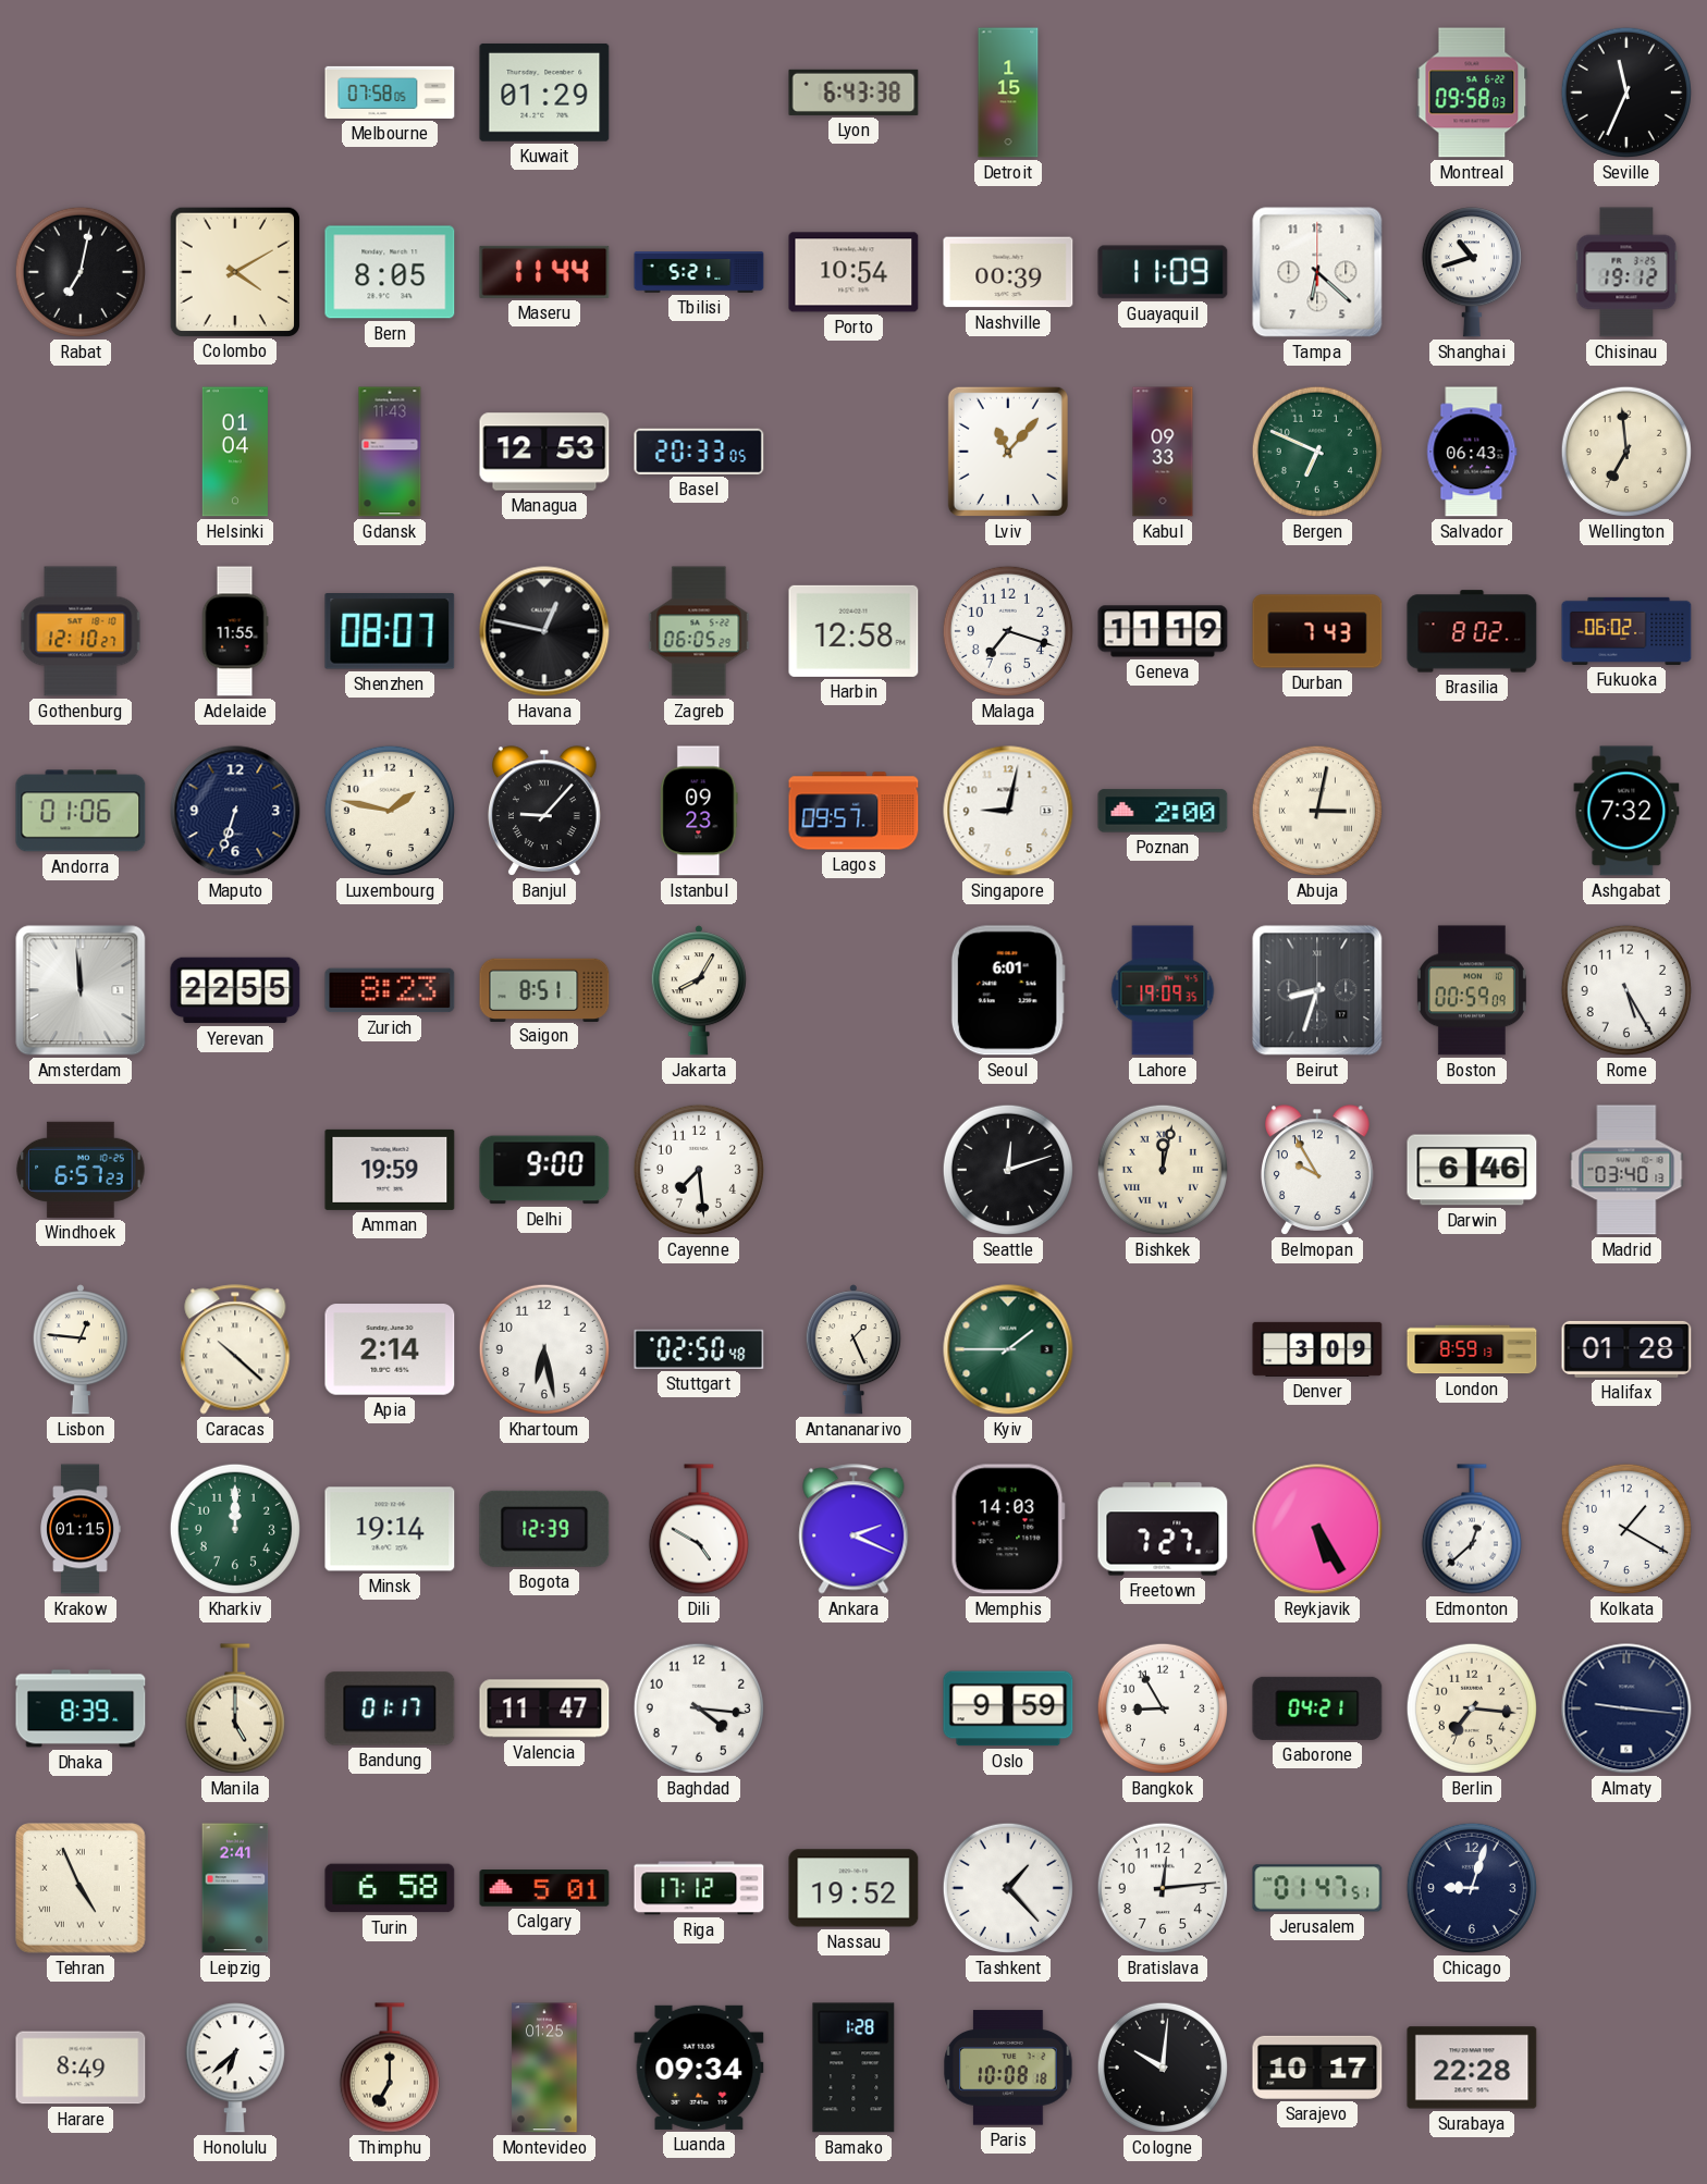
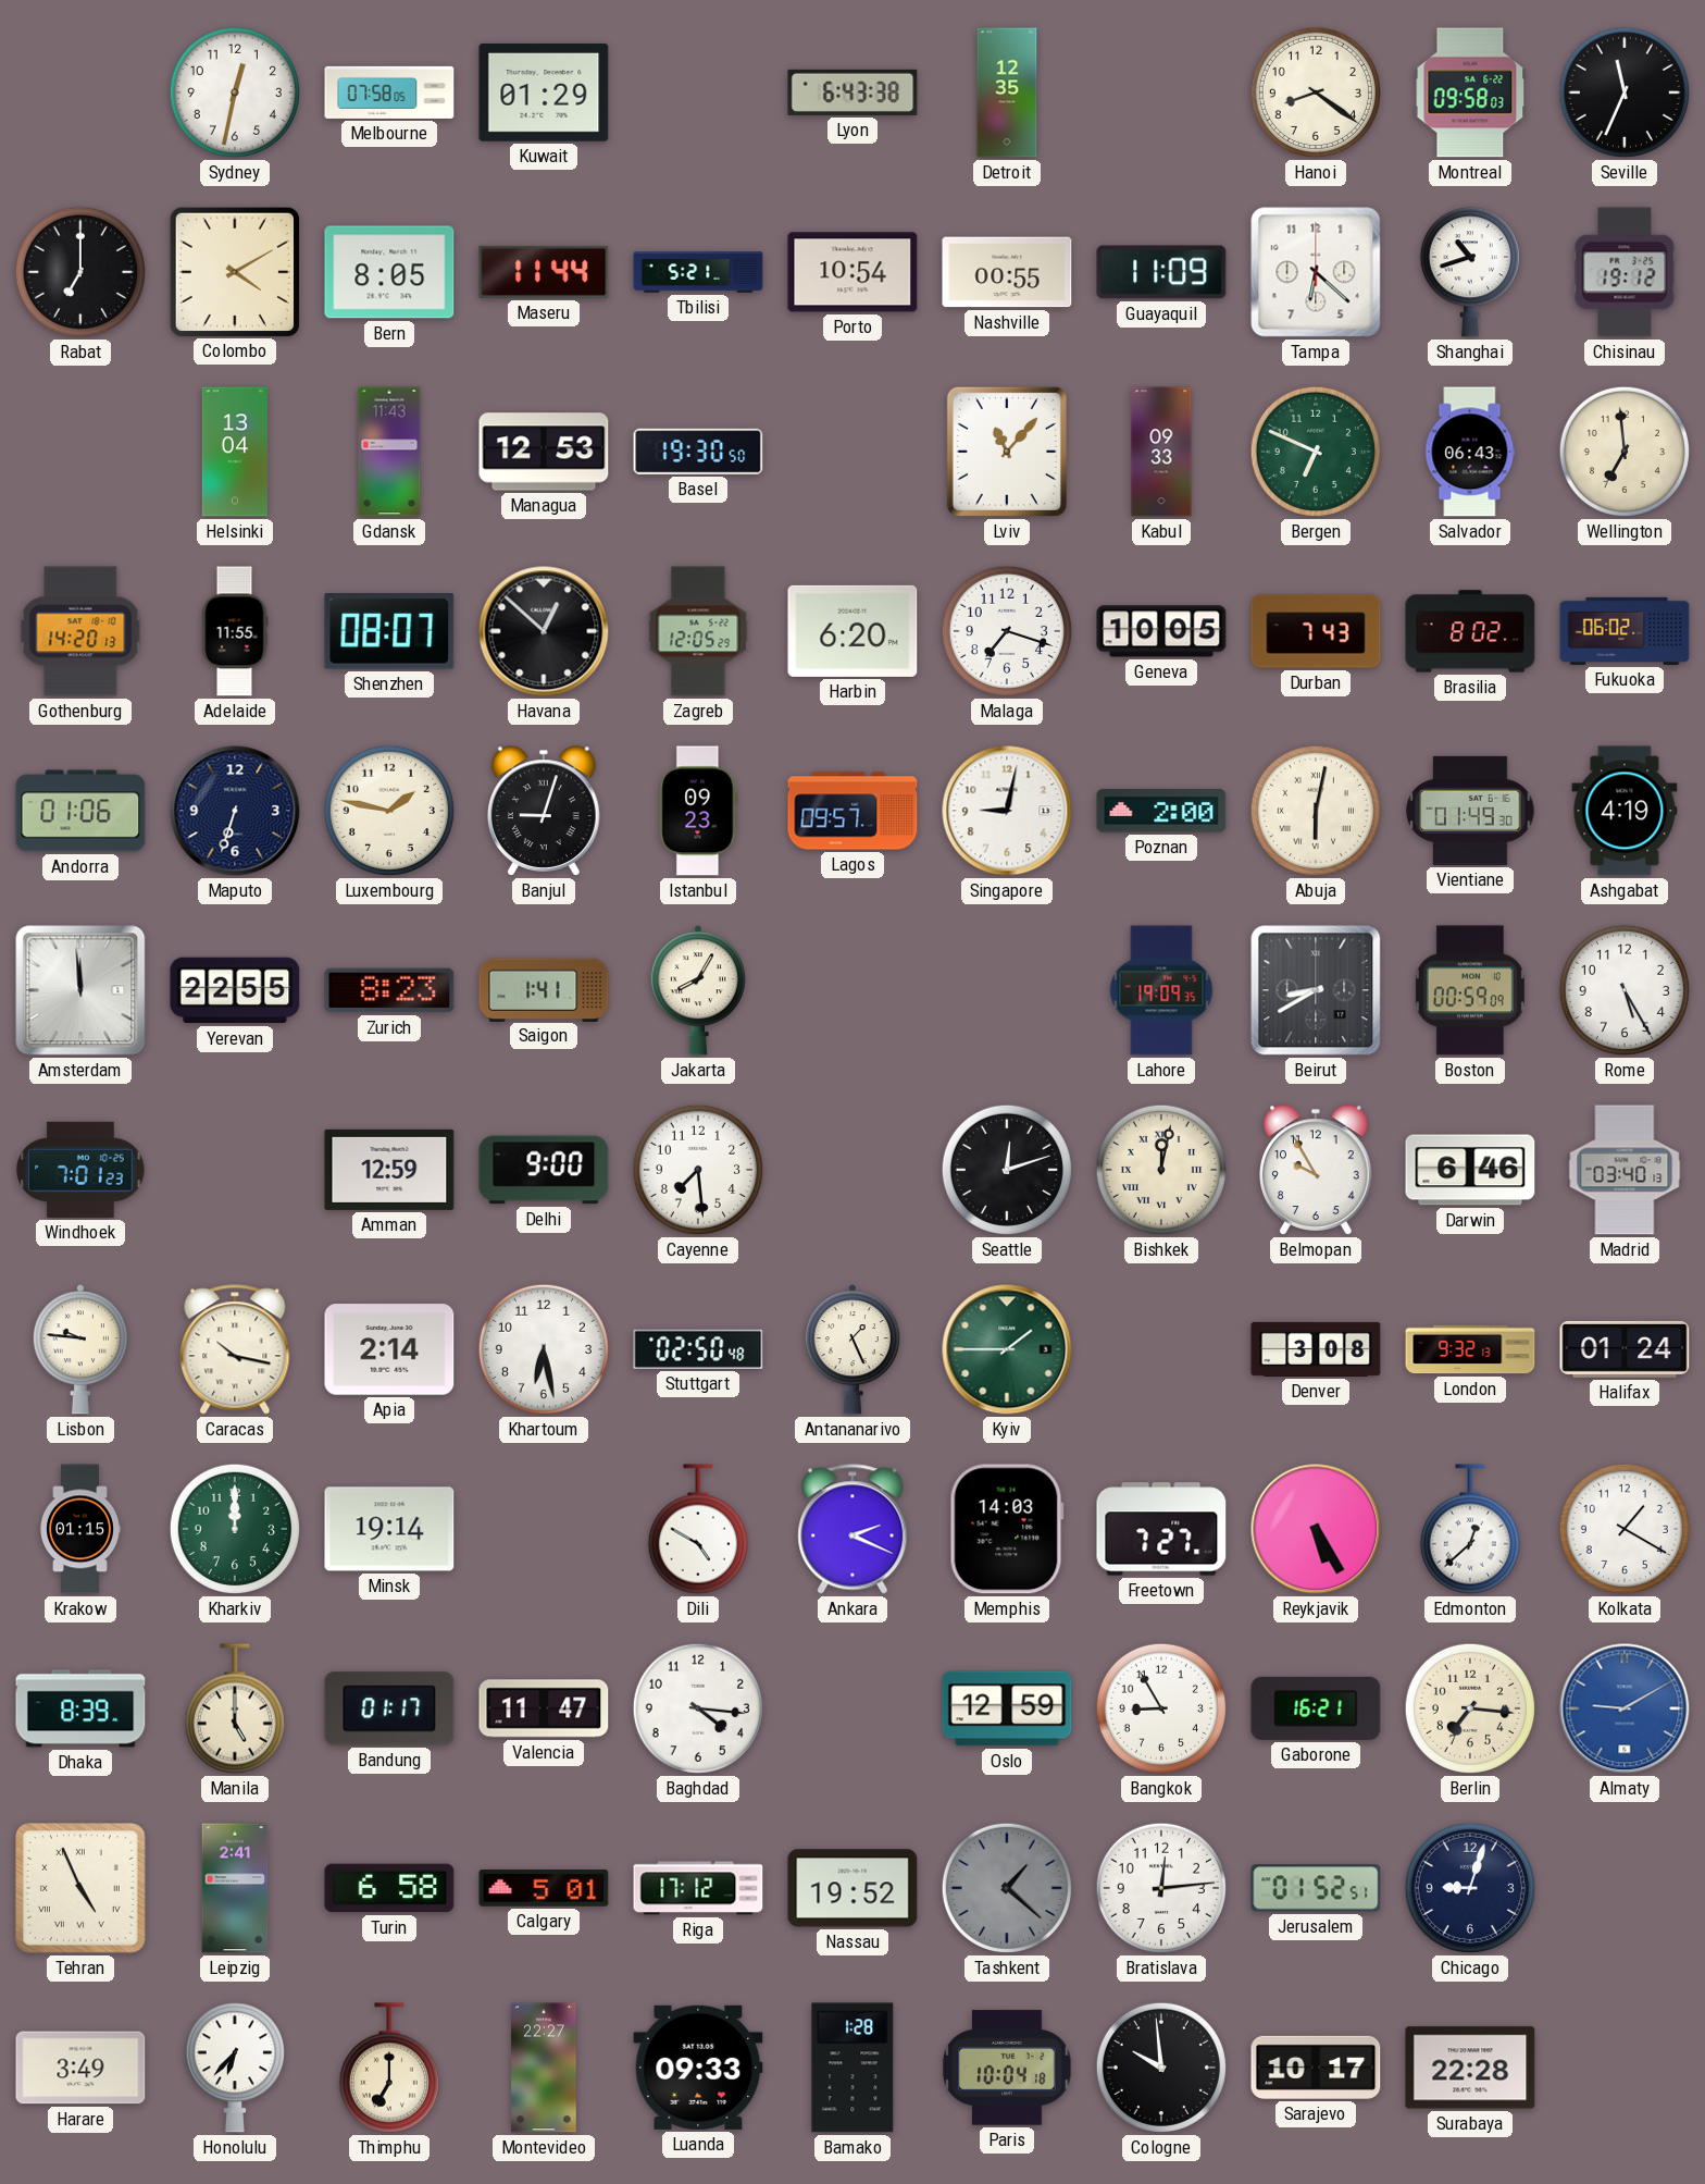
Sydney: none -> 12:32
Detroit: 1:15 -> 12:35
Hanoi: none -> 8:21
Rabat: 7:02 -> 7:00
Nashville: 00:39 -> 00:55
Helsinki: 01:04 -> 13:04
Basel: 20:33 -> 19:30
Gothenburg: 12:10 -> 14:20
Havana: 12:47 -> 12:52
Zagreb: 06:05 -> 12:05
Harbin: 12:58 -> 6:20
Geneva: 11:19 -> 10:05
Banjul: 9:07 -> 9:03
Abuja: 3:02 -> 6:02
Vientiane: none -> 01:49
Ashgabat: 7:32 -> 4:19
Saigon: 8:51 -> 1:41
Seoul: 6:01 -> none
Beirut: 8:33 -> 8:40
Windhoek: 6:57 -> 7:01
Amman: 19:59 -> 12:59
Lisbon: 12:46 -> 9:46
Caracas: 10:22 -> 10:17
Denver: 3:09 -> 3:08
London: 8:59 -> 9:32
Halifax: 01:28 -> 01:24
Bogota: 12:39 -> none
Oslo: 9:59 -> 12:59
Gaborone: 04:21 -> 16:21
Almaty: 9:16 -> 9:10
Almaty dial: navy -> blue
Tashkent: 1:23 -> 1:22
Tashkent dial: white -> grey
Jerusalem: 01:47 -> 01:52
Harare: 8:49 -> 3:49
Honolulu: 6:38 -> 6:37
Montevideo: 01:25 -> 22:27
Luanda: 09:34 -> 09:33
Paris: 10:08 -> 10:04
Cologne: 10:01 -> 9:59
